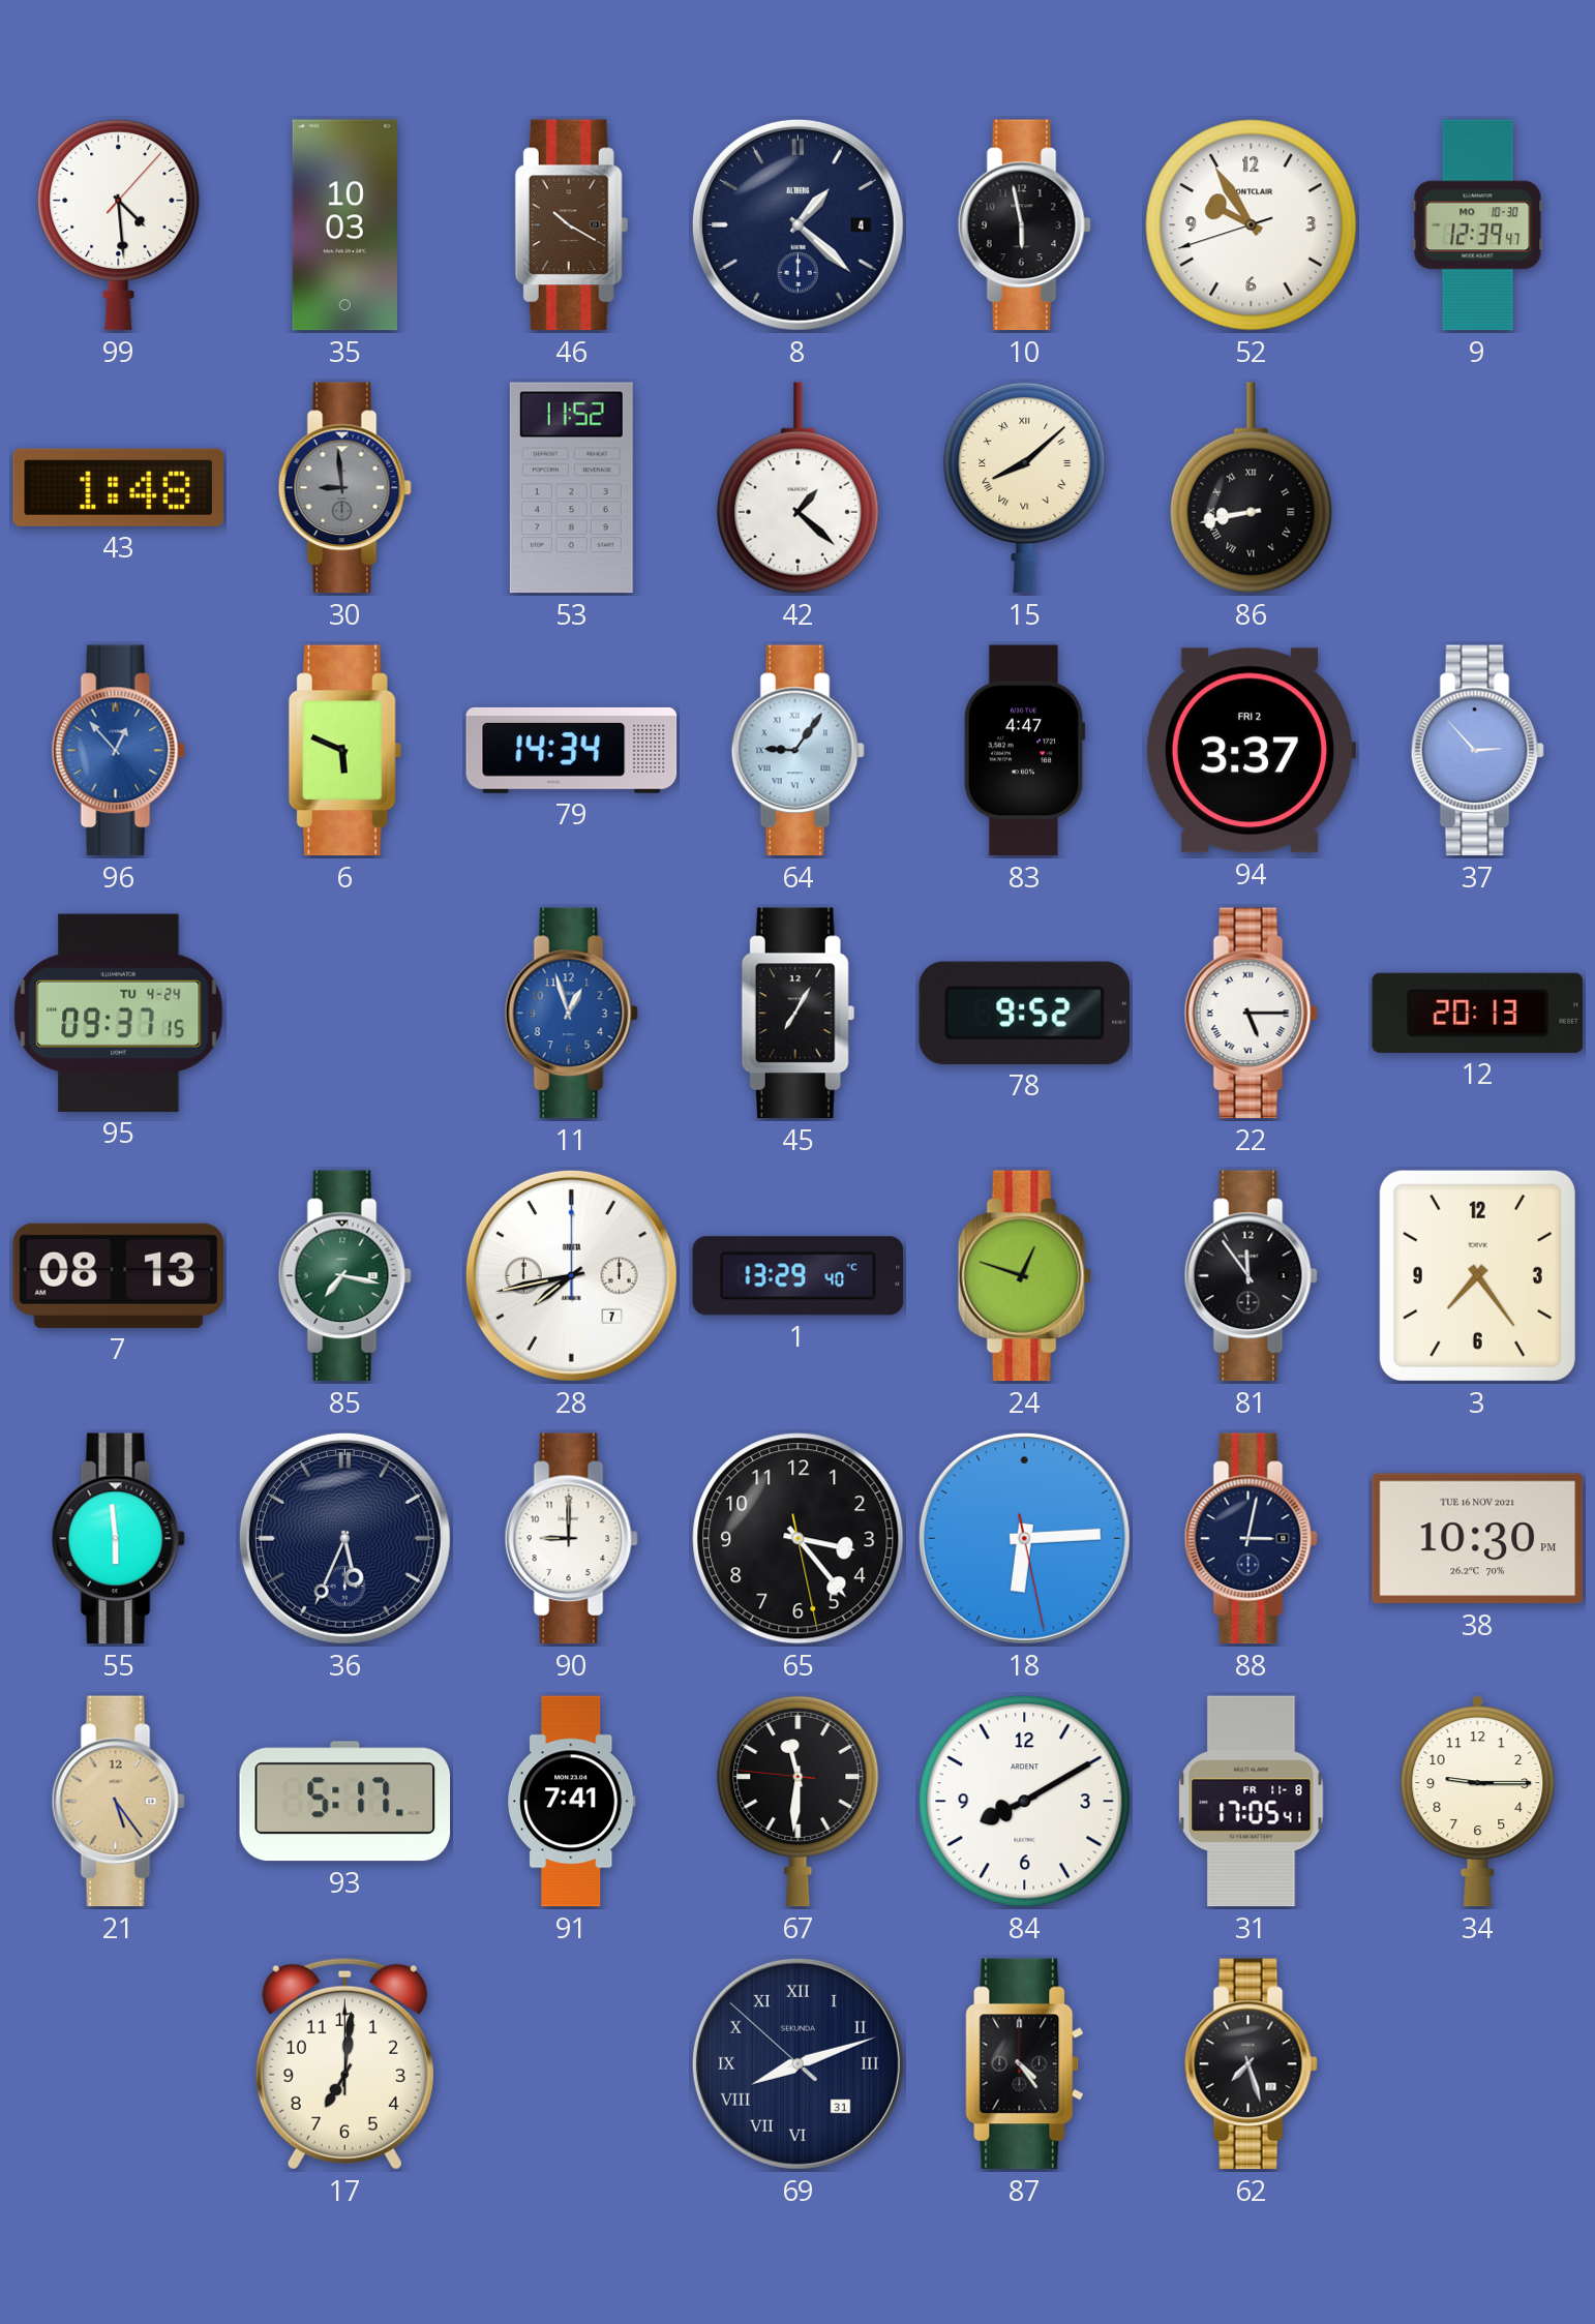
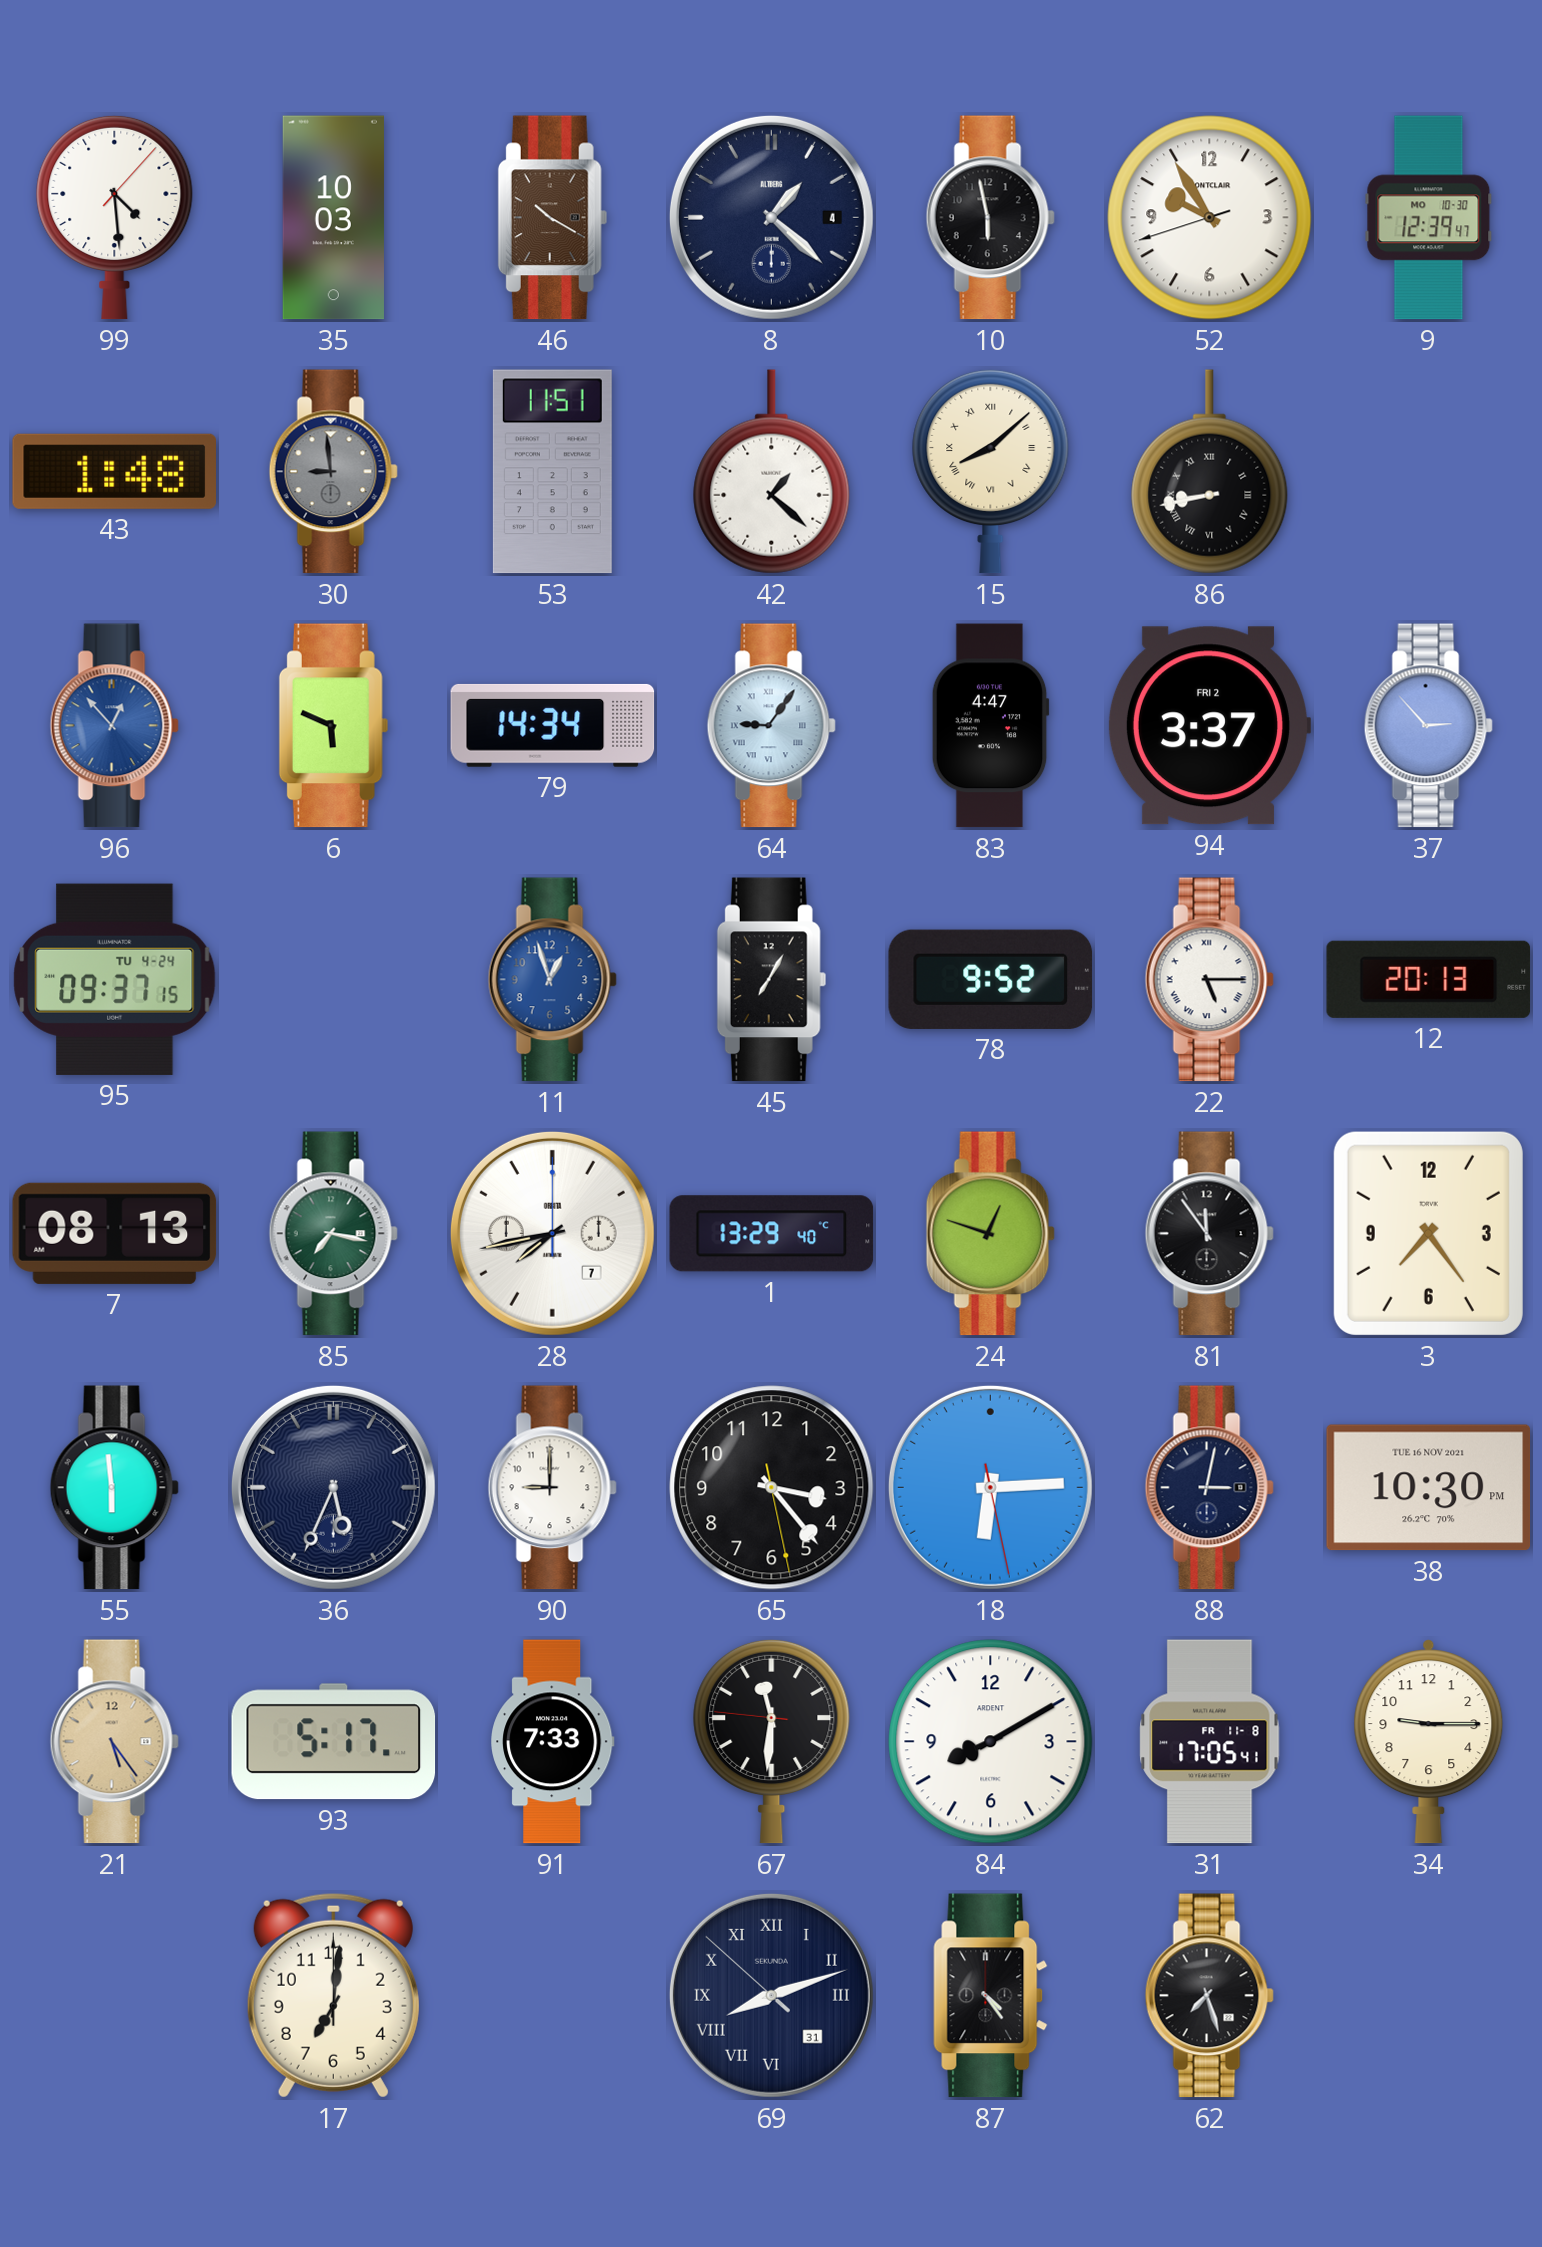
53: 11:52 -> 11:51
91: 7:41 -> 7:33
